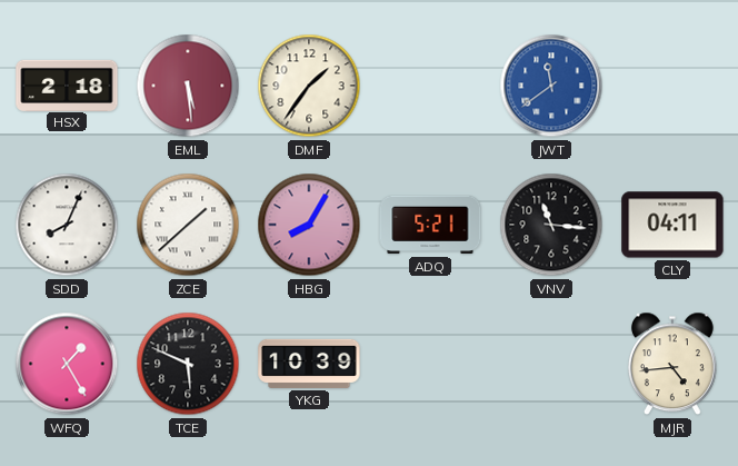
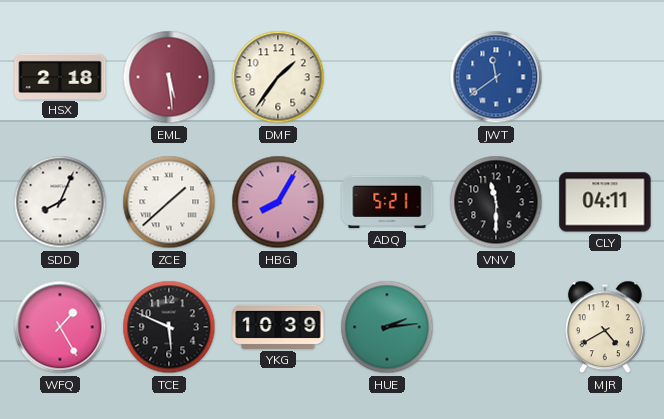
VNV: 11:16 -> 11:30
HUE: none -> 2:14
MJR: 4:44 -> 4:40
